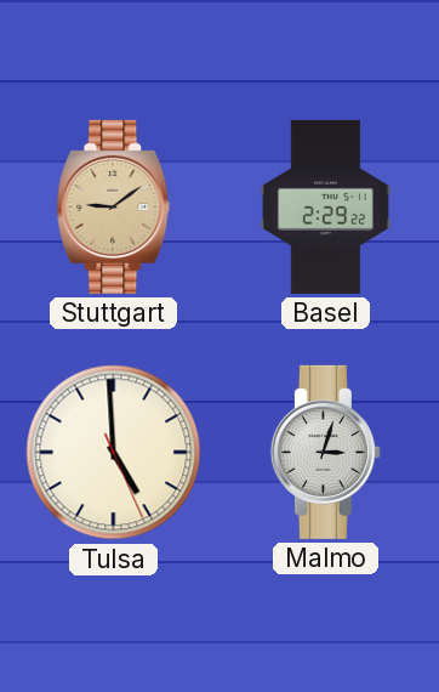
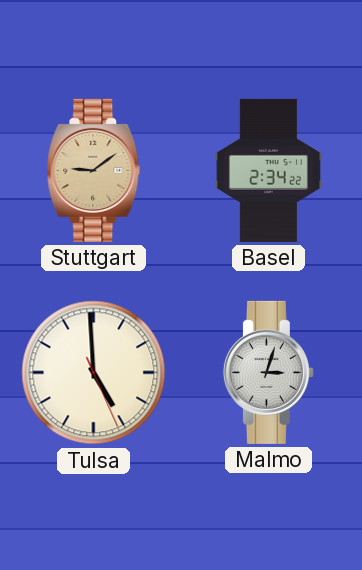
Basel: 2:29 -> 2:34
